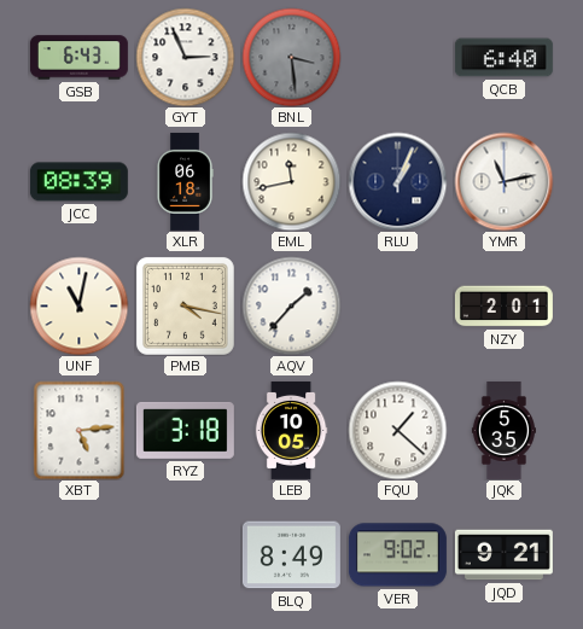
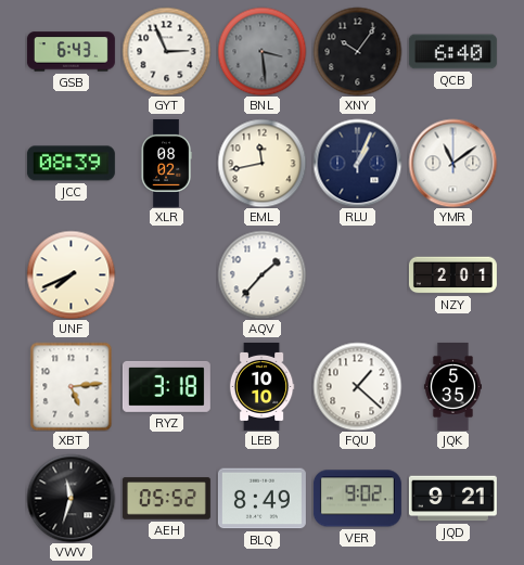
XNY: none -> 10:06
XLR: 06:18 -> 08:02
YMR: 11:13 -> 11:09
UNF: 11:02 -> 7:41
PMB: 4:17 -> none
LEB: 10:05 -> 10:10
VWV: none -> 11:33
AEH: none -> 05:52
